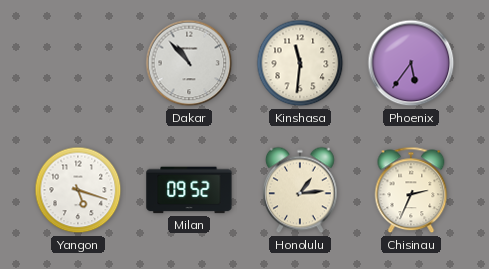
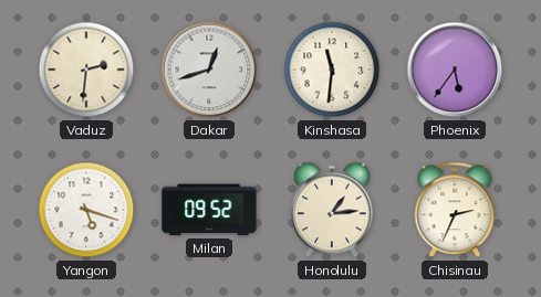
Vaduz: none -> 2:31
Dakar: 10:53 -> 12:42
